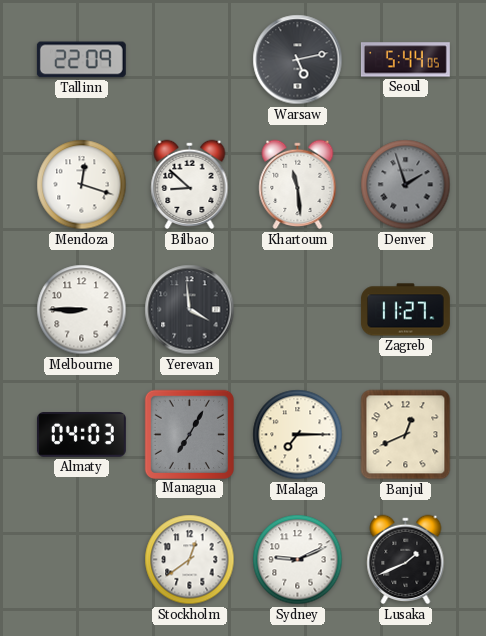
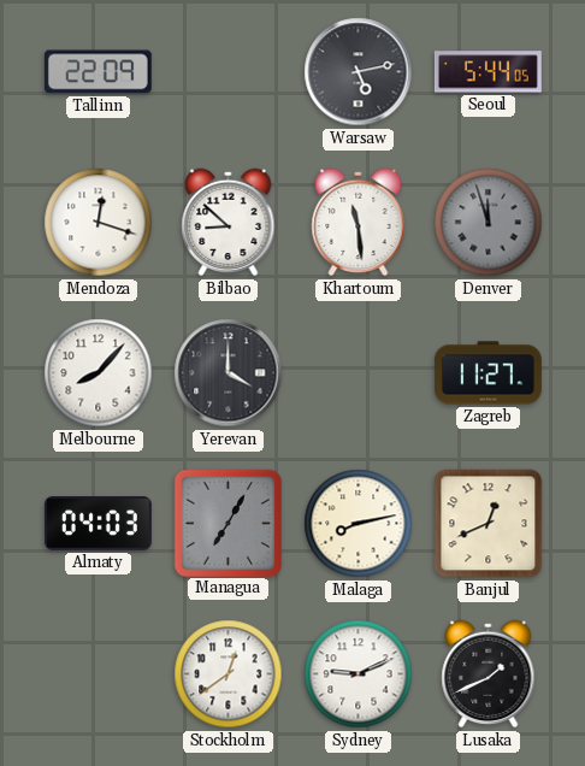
Denver: 1:57 -> 11:57
Melbourne: 8:45 -> 8:07
Yerevan: 3:59 -> 4:00
Malaga: 7:15 -> 8:13
